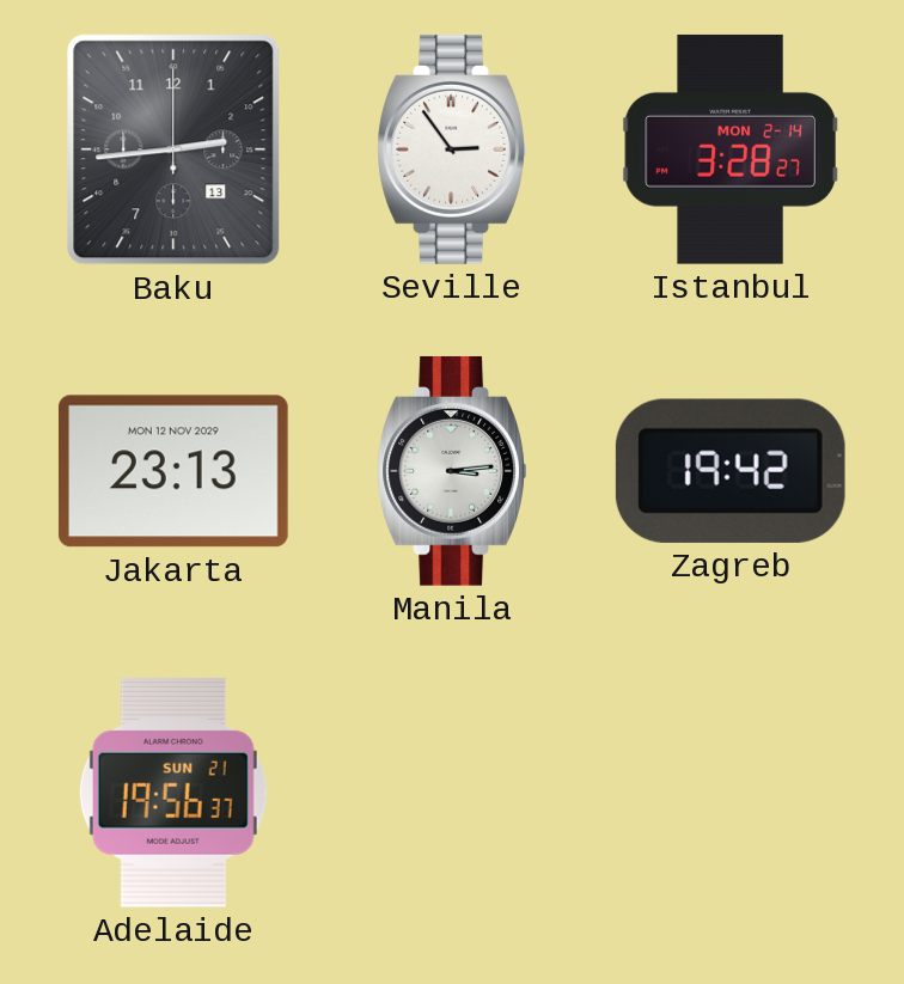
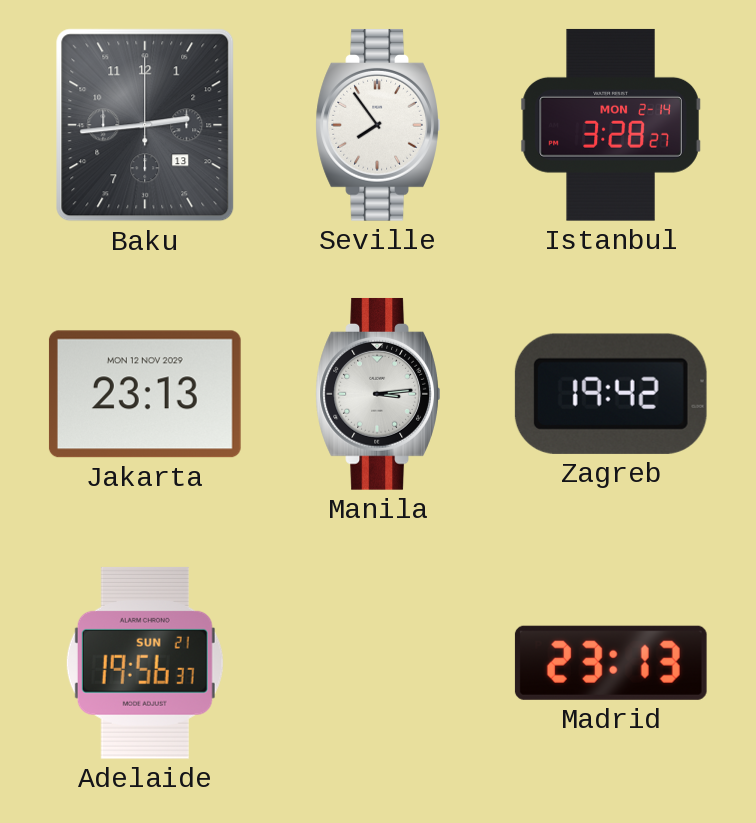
Seville: 2:54 -> 7:54
Madrid: none -> 23:13
